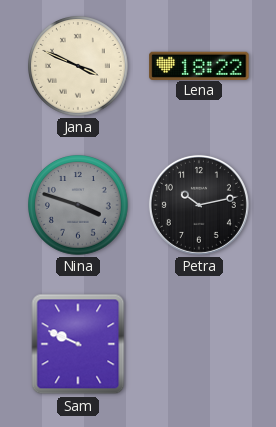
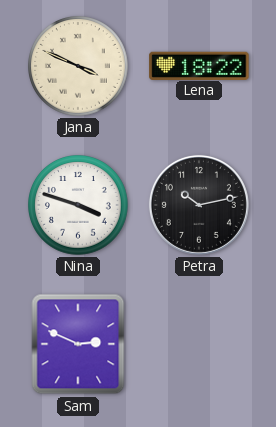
Nina dial: grey -> white
Sam: 9:49 -> 2:49
